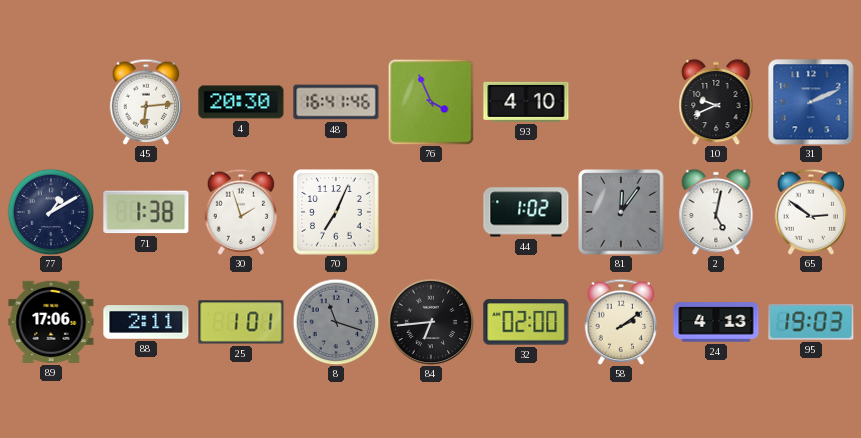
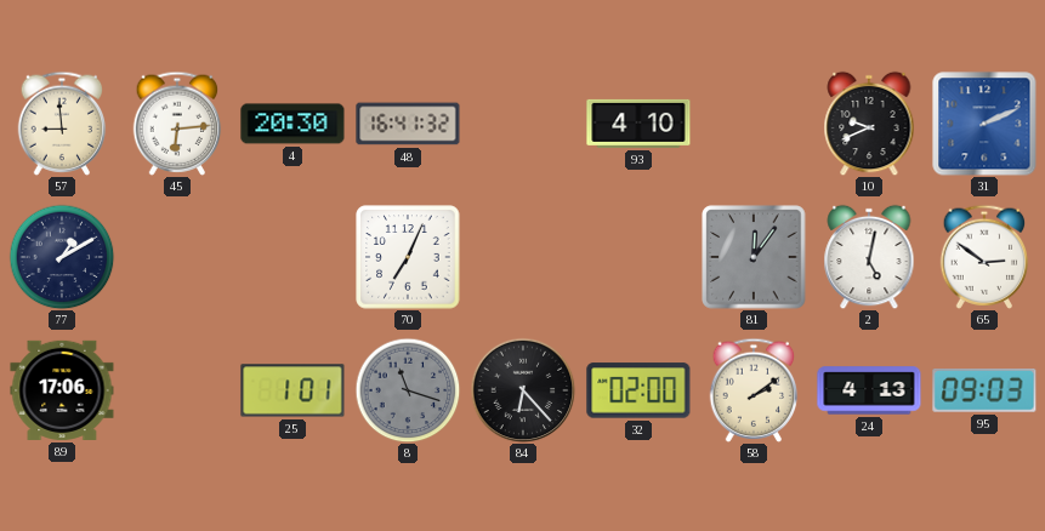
57: none -> 8:59
48: 16:41:46 -> 16:41:32
76: 3:56 -> none
71: 1:38 -> none
30: 1:57 -> none
44: 1:02 -> none
88: 2:11 -> none
84: 6:44 -> 6:23
95: 19:03 -> 09:03
